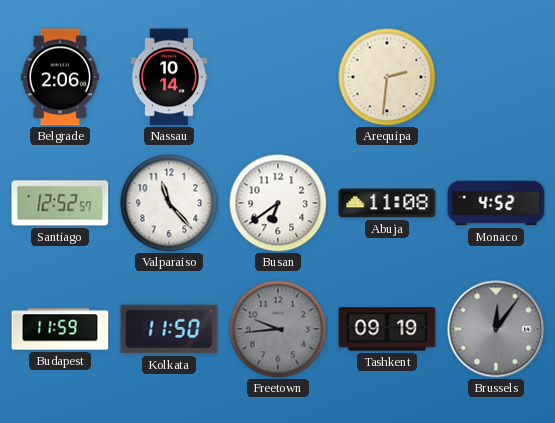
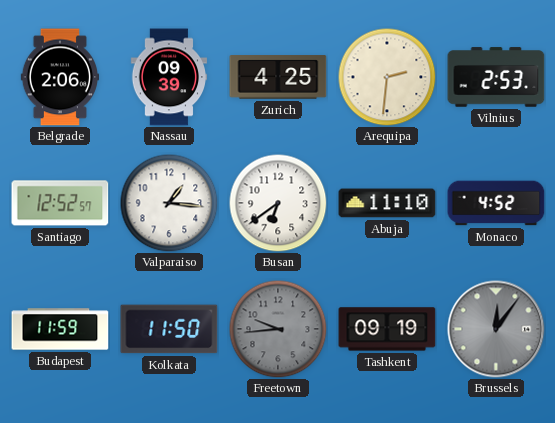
Nassau: 10:14 -> 09:39
Zurich: none -> 4:25
Vilnius: none -> 2:53
Valparaiso: 11:23 -> 1:16
Abuja: 11:08 -> 11:10
